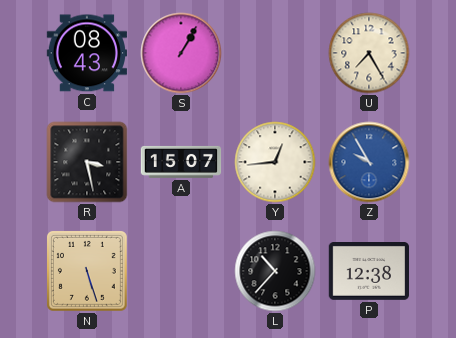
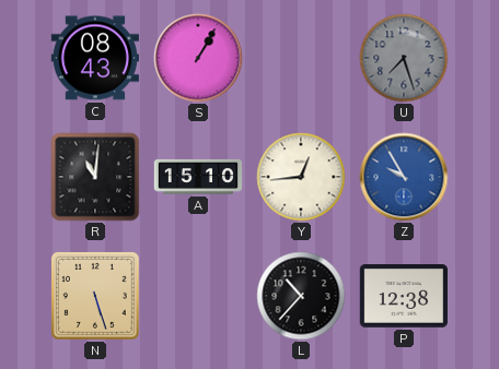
U: 7:25 -> 7:27
U dial: cream -> grey
R: 3:28 -> 11:01
A: 15:07 -> 15:10
